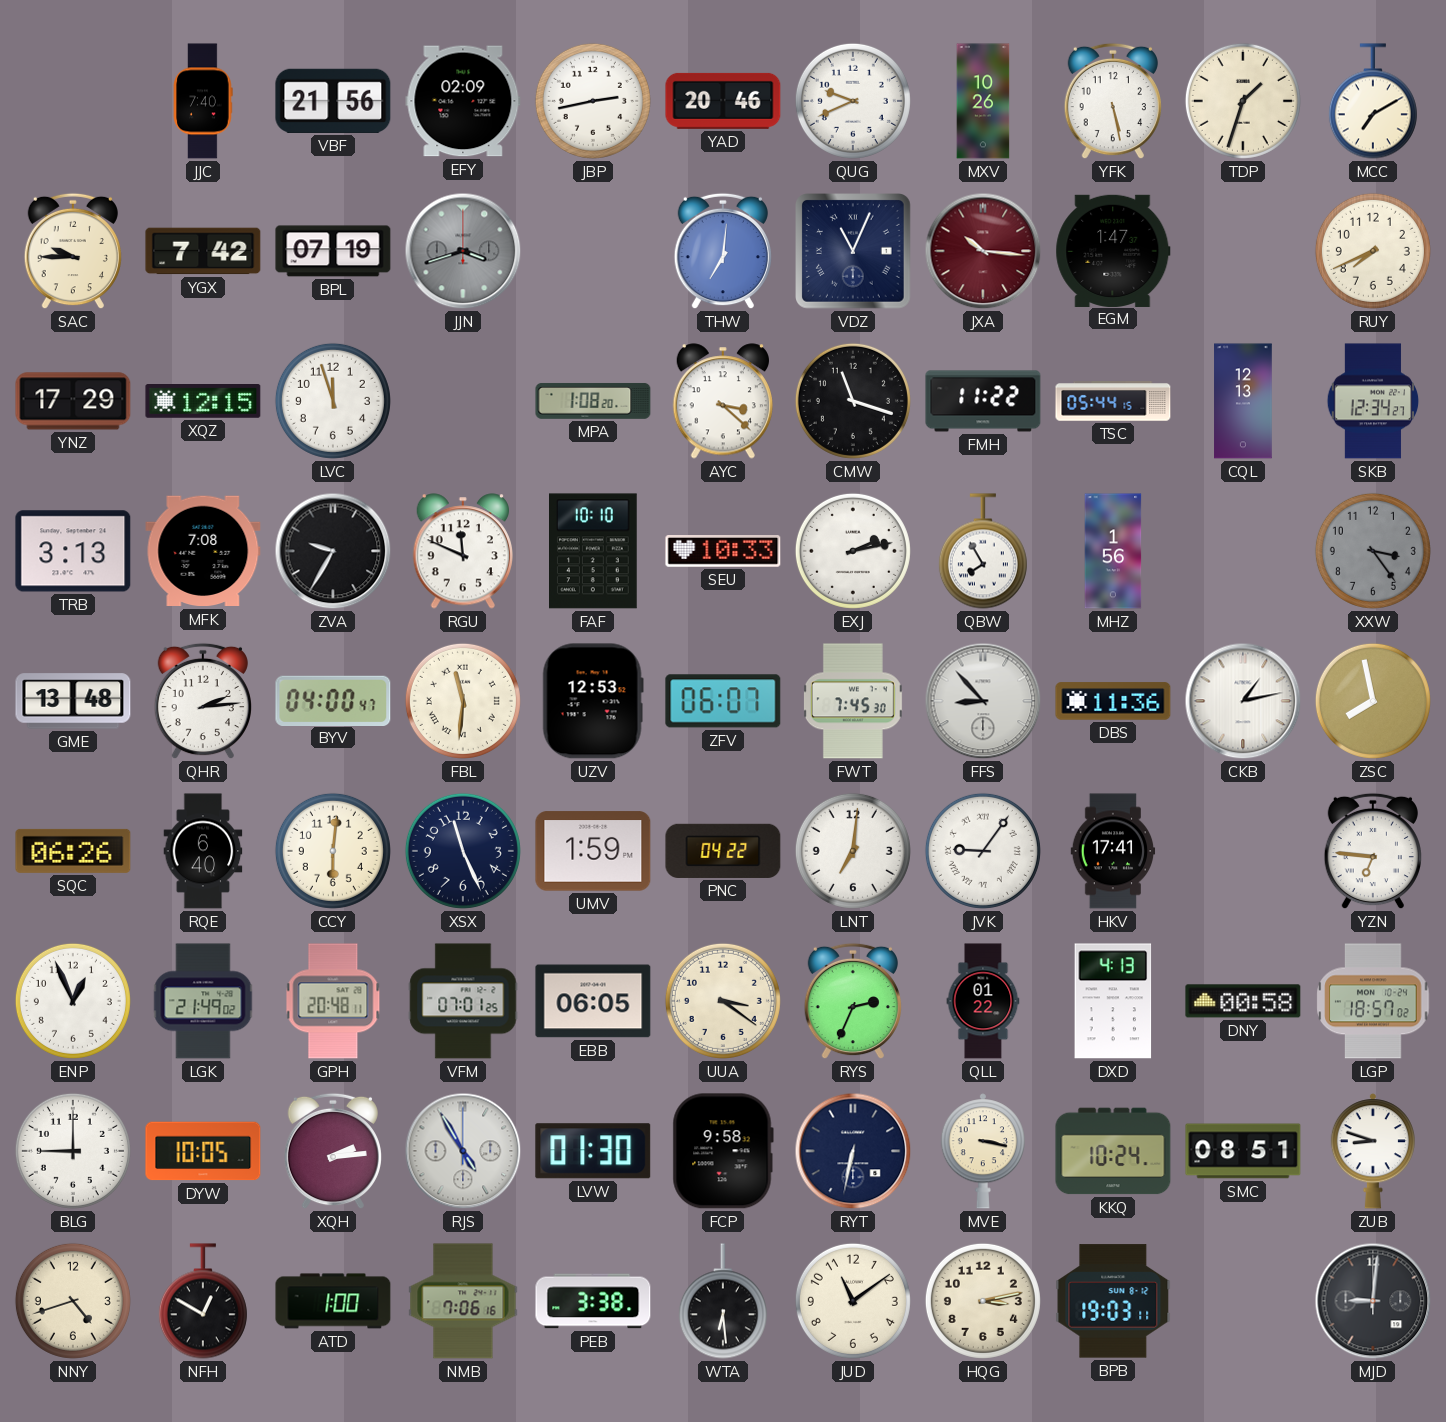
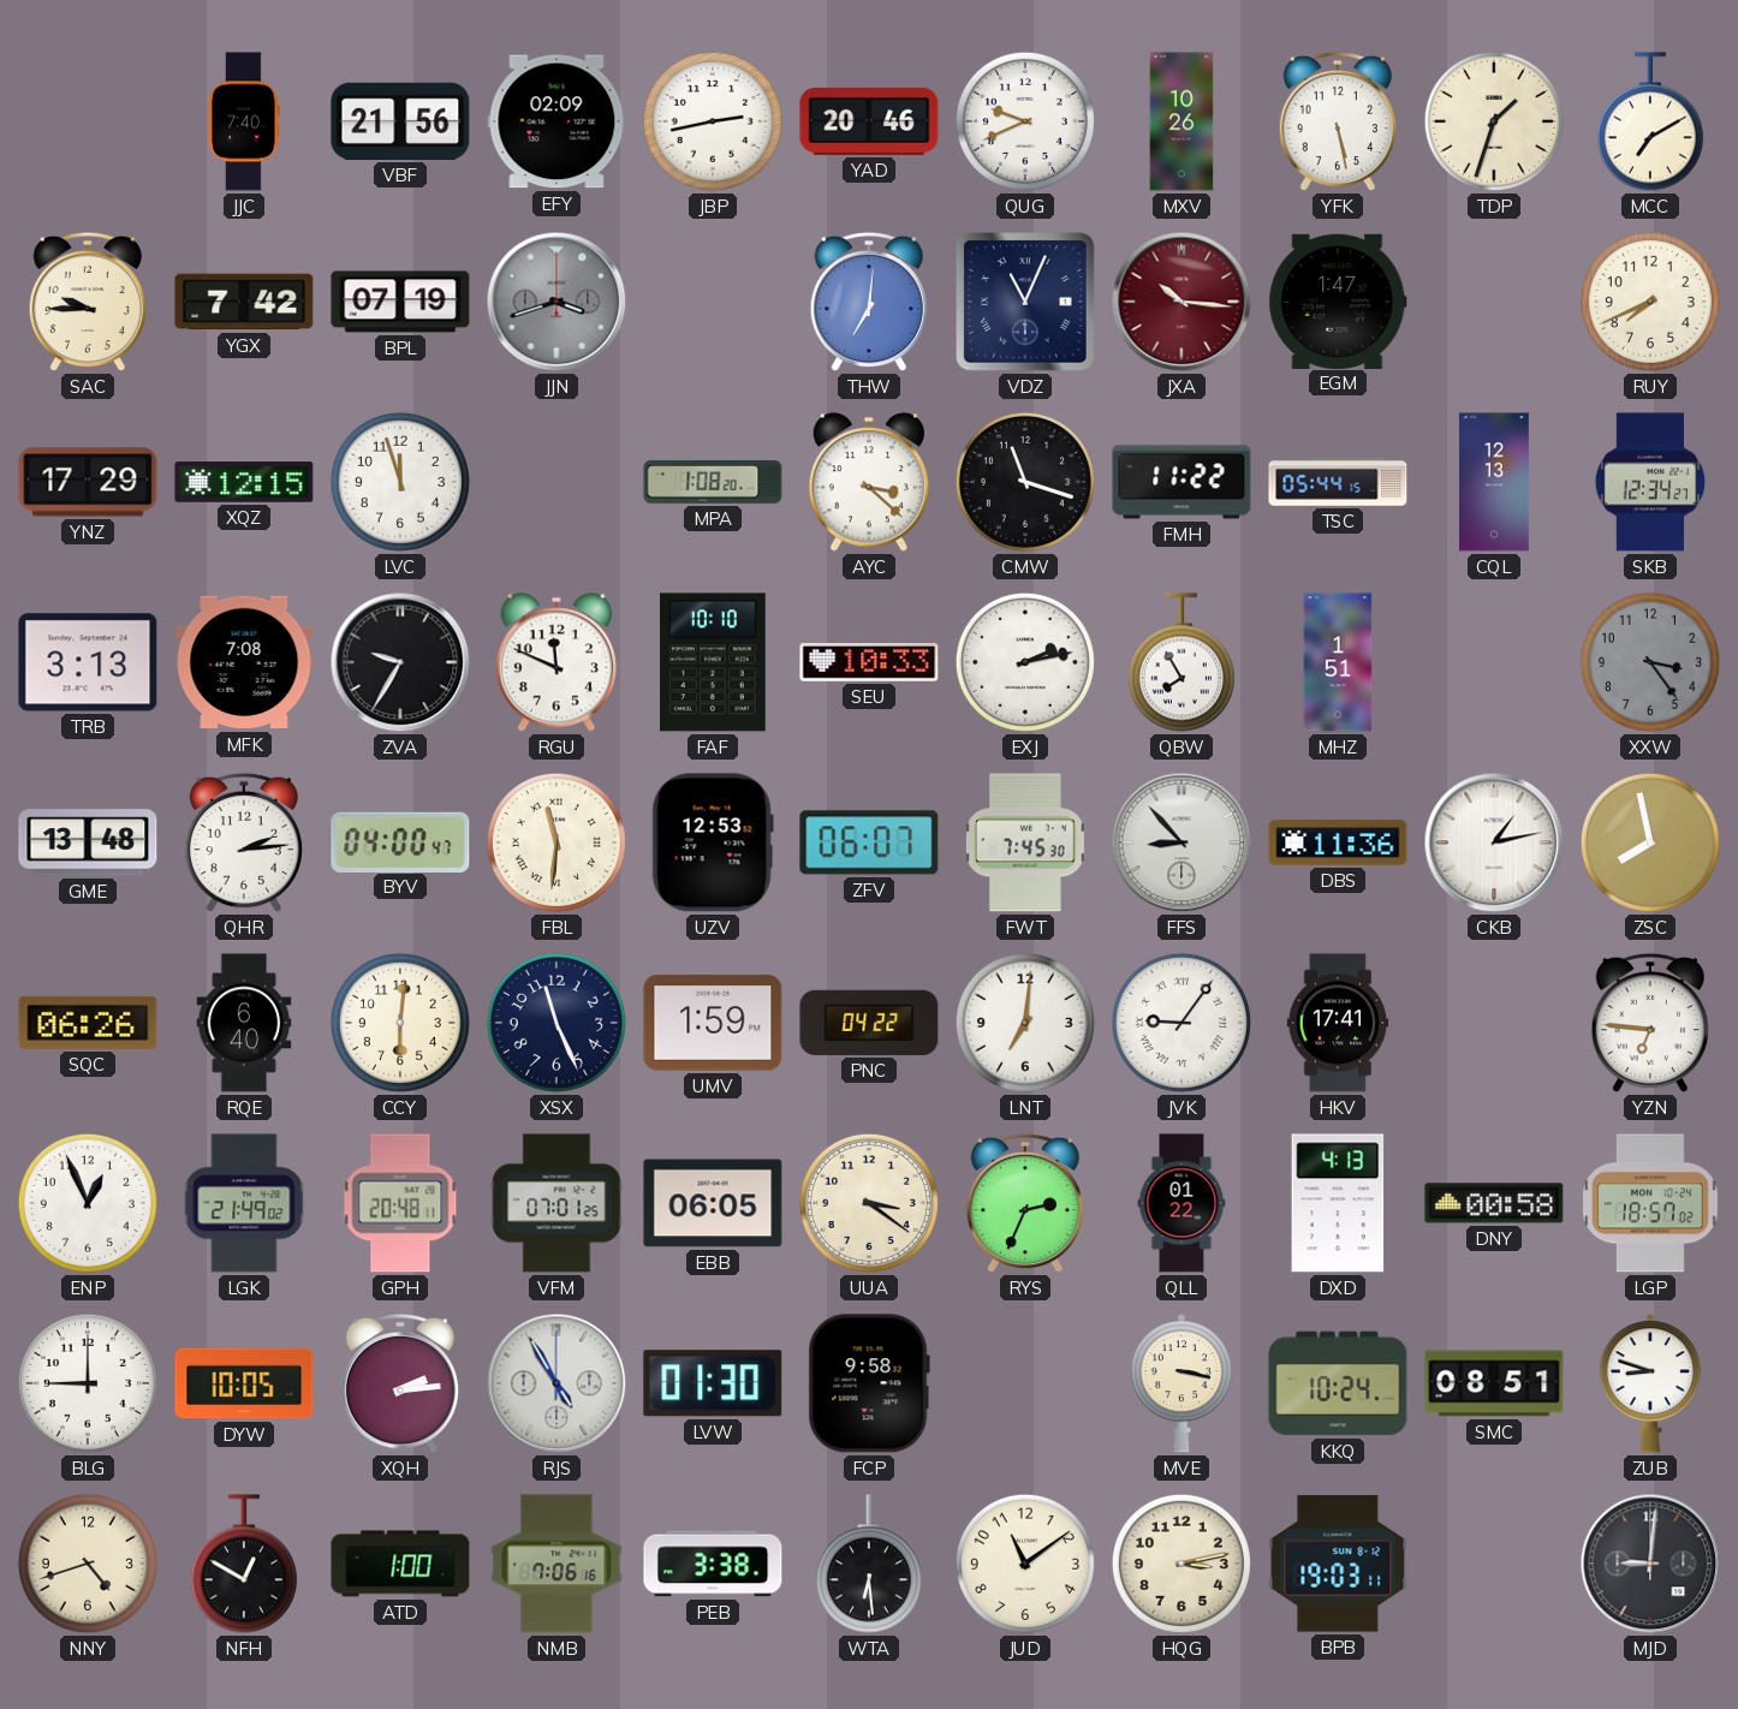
MHZ: 1:56 -> 1:51
RYT: 6:32 -> none
